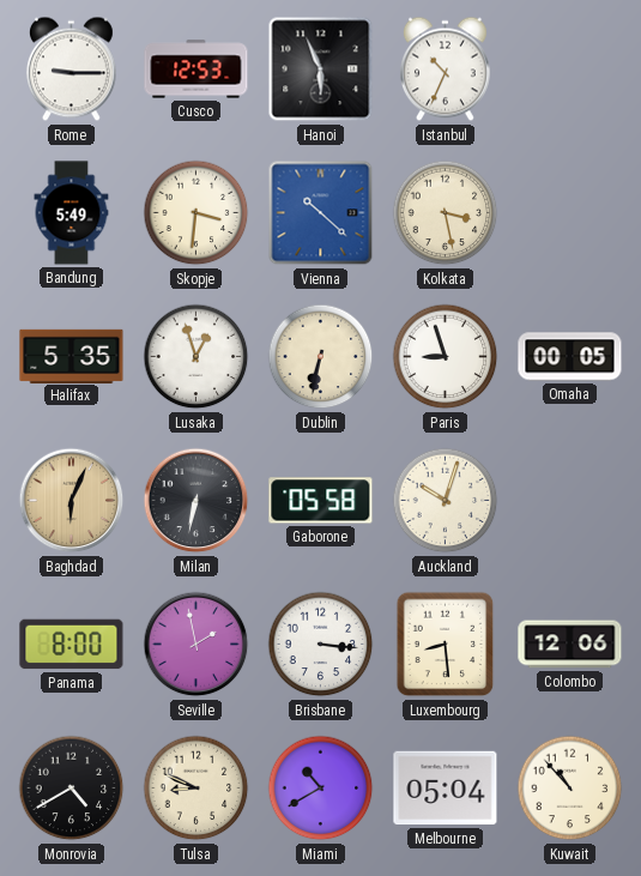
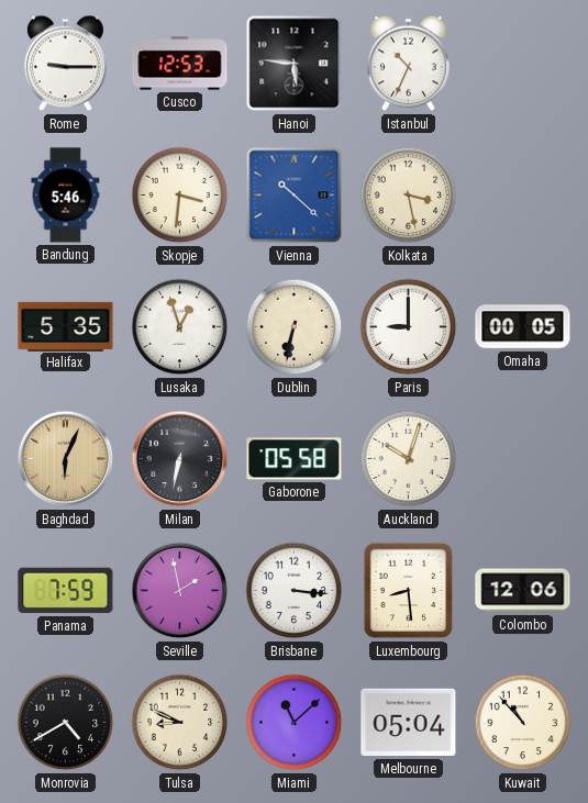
Hanoi: 5:56 -> 5:46
Bandung: 5:49 -> 5:46
Paris: 8:57 -> 9:00
Panama: 8:00 -> 7:59
Miami: 10:40 -> 11:08
